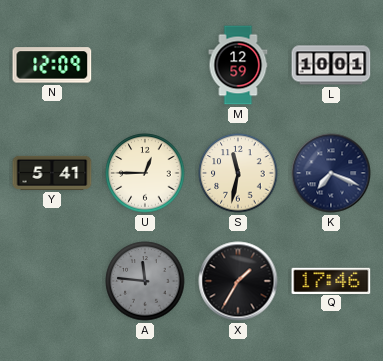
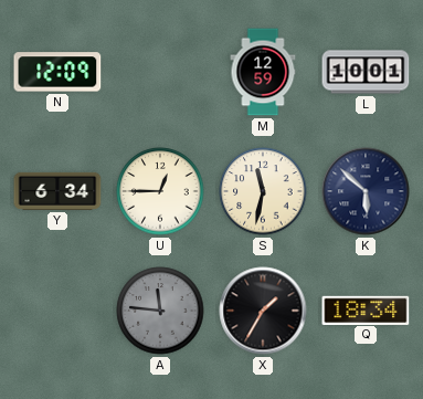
Y: 5:41 -> 6:34
K: 7:19 -> 5:52
Q: 17:46 -> 18:34
